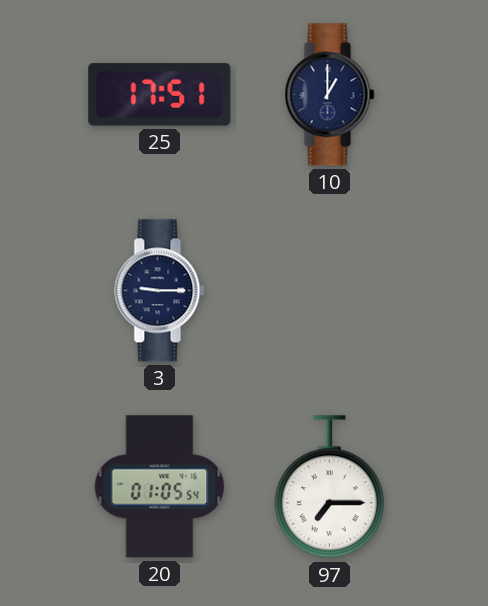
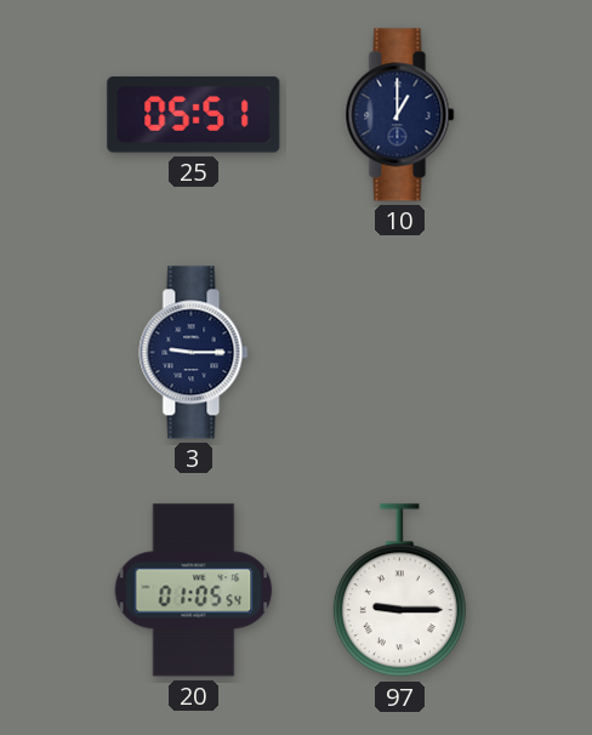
25: 17:51 -> 05:51
97: 7:15 -> 9:15
